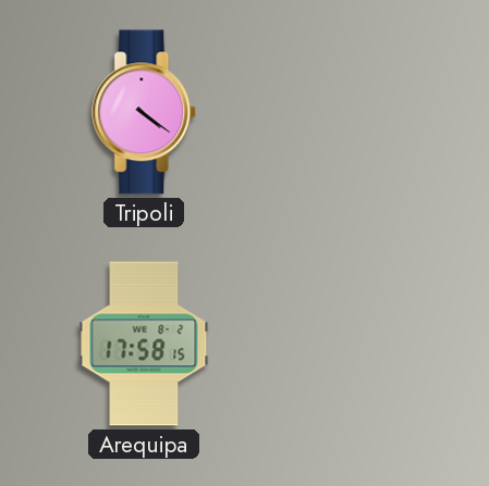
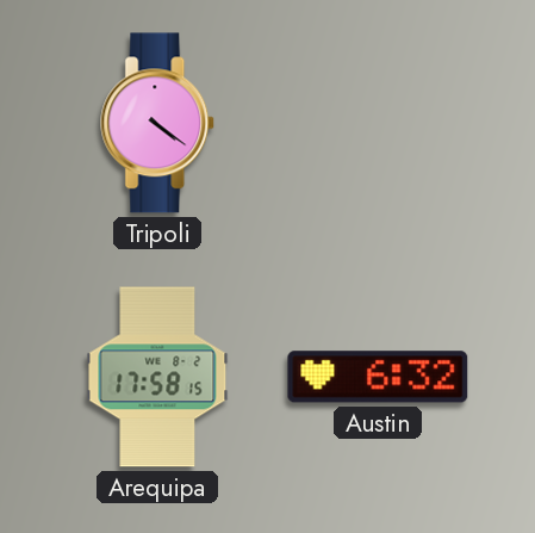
Austin: none -> 6:32
